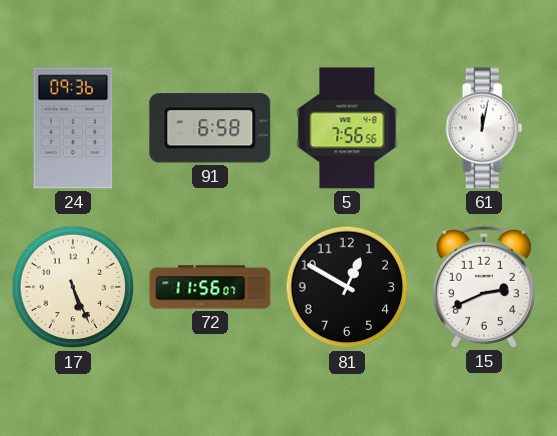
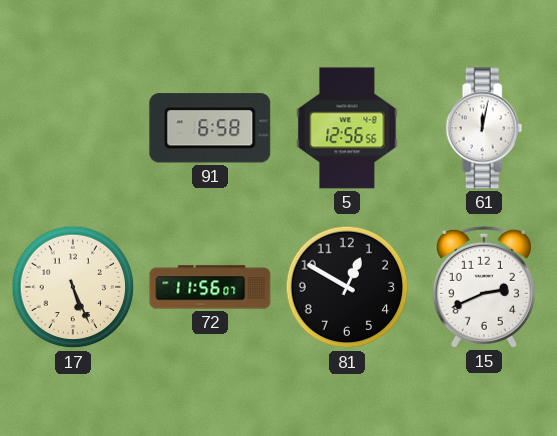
24: 09:36 -> none
5: 7:56 -> 12:56
